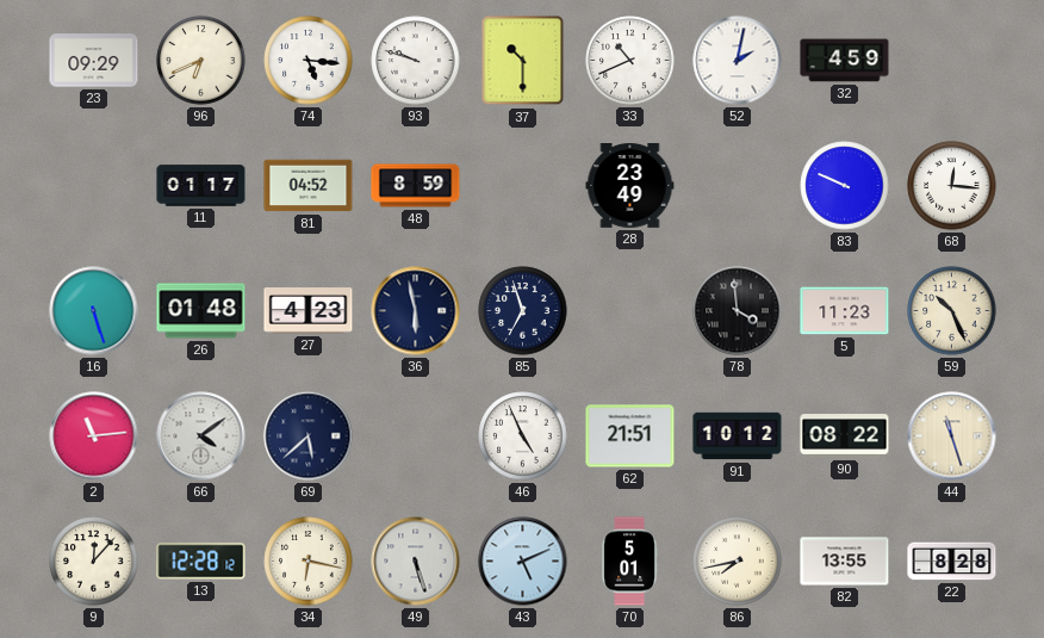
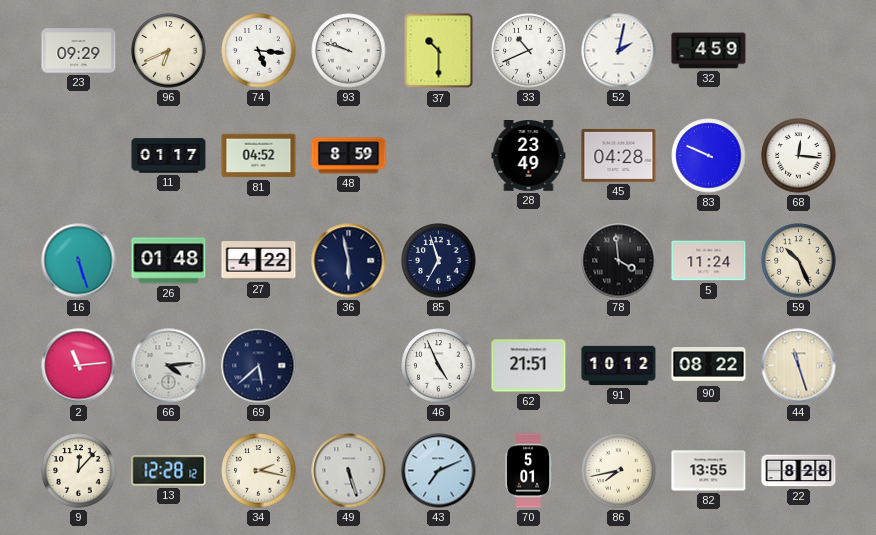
45: none -> 04:28
27: 4:23 -> 4:22
5: 11:23 -> 11:24
66: 4:09 -> 4:14
34: 6:17 -> 2:17
43: 5:11 -> 7:11
